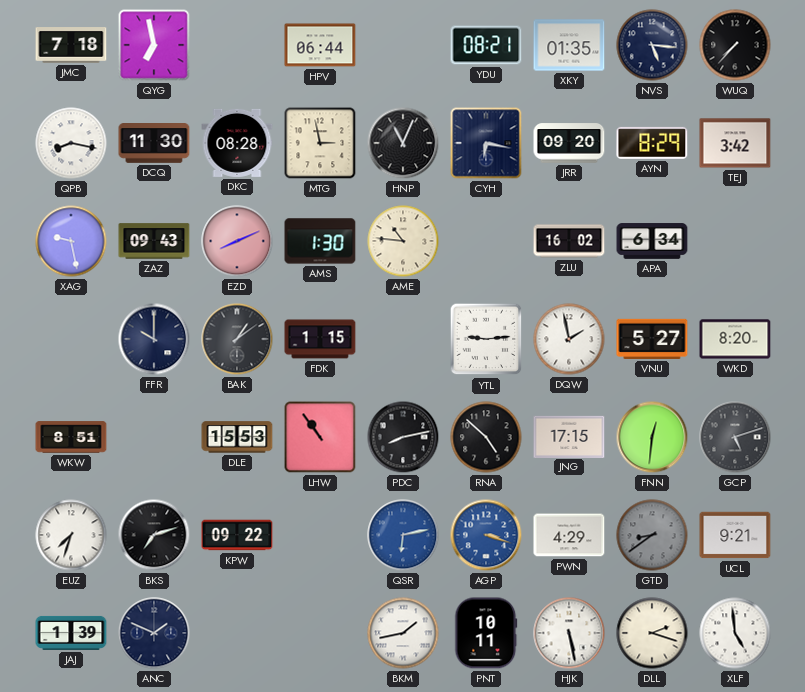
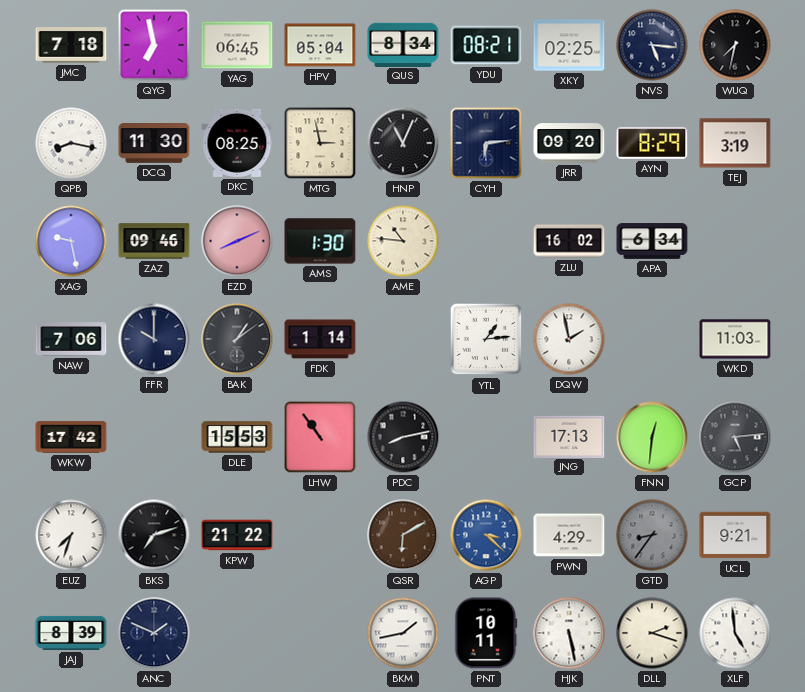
YAG: none -> 06:45
HPV: 06:44 -> 05:04
QUS: none -> 8:34
XKY: 01:35 -> 02:25
WUQ: 7:37 -> 7:32
DKC: 08:28 -> 08:25
CYH: 6:17 -> 6:14
TEJ: 3:42 -> 3:19
ZAZ: 09:43 -> 09:46
NAW: none -> 7:06
FDK: 1:15 -> 1:14
YTL: 9:14 -> 1:14
VNU: 5:27 -> none
WKD: 8:20 -> 11:03
WKW: 8:51 -> 17:42
RNA: 4:52 -> none
JNG: 17:15 -> 17:13
GCP: 5:12 -> 5:14
KPW: 09:22 -> 21:22
QSR: 6:13 -> 6:10
QSR dial: blue -> brown
AGP: 3:18 -> 3:22
GTD: 8:39 -> 8:36
JAJ: 1:39 -> 8:39
